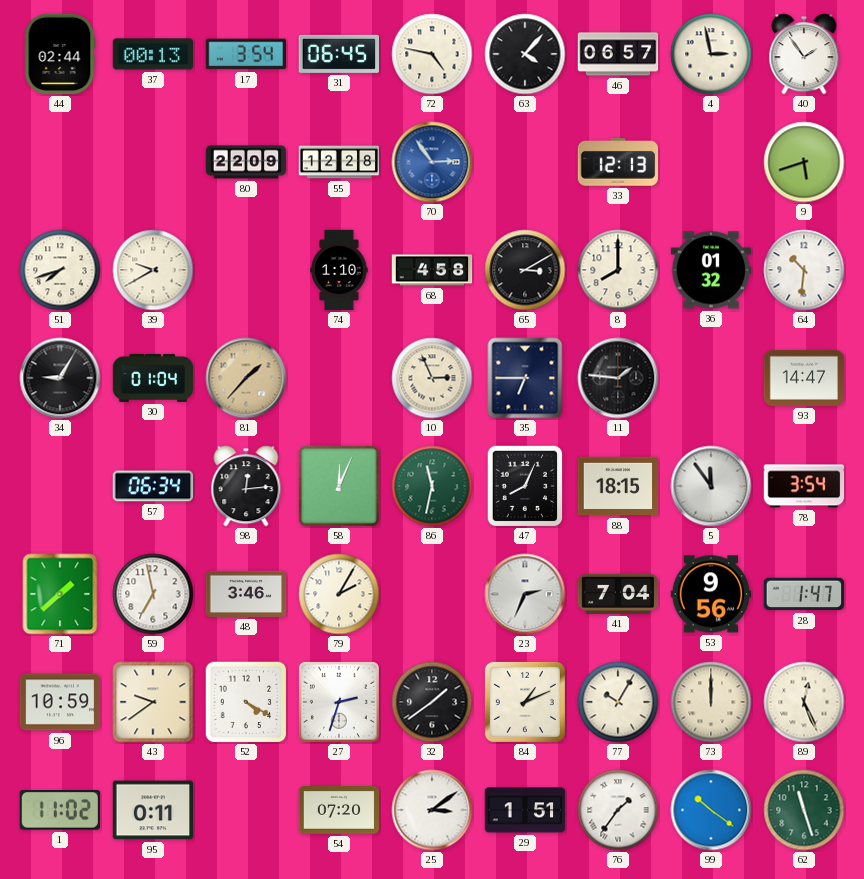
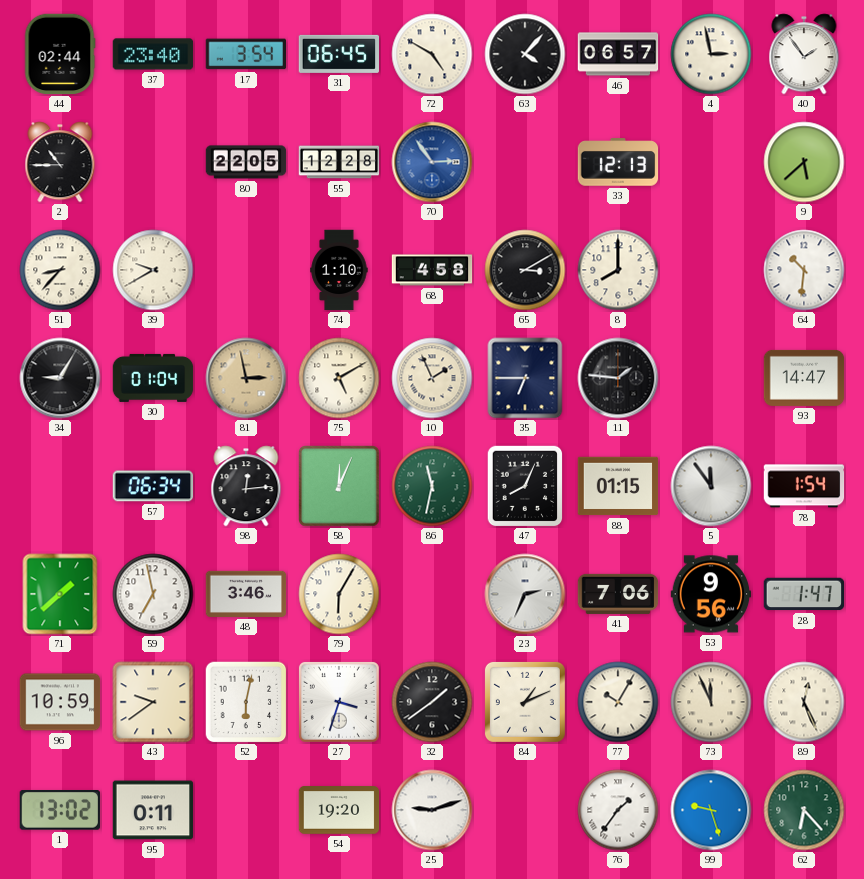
37: 00:13 -> 23:40
72: 4:47 -> 4:50
2: none -> 10:45
80: 22:09 -> 22:05
9: 5:42 -> 5:38
51: 7:42 -> 8:37
36: 01:32 -> none
81: 1:37 -> 2:58
75: none -> 5:10
10: 2:56 -> 1:56
88: 18:15 -> 01:15
78: 3:54 -> 1:54
79: 2:05 -> 6:05
41: 7:04 -> 7:06
52: 4:20 -> 6:02
27: 2:33 -> 3:33
73: 12:00 -> 11:56
1: 11:02 -> 13:02
54: 07:20 -> 19:20
25: 3:09 -> 9:12
29: 1:51 -> none
99: 10:21 -> 9:27
62: 11:27 -> 6:23
